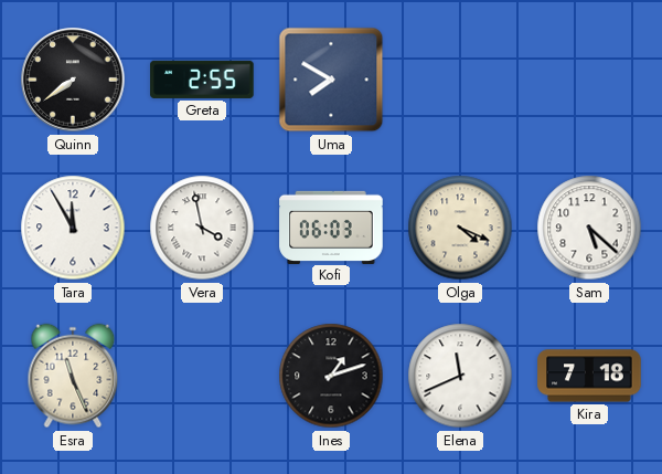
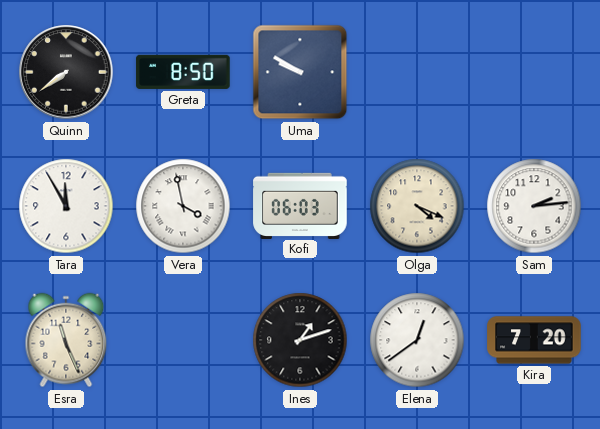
Greta: 2:55 -> 8:50
Uma: 7:50 -> 9:50
Sam: 5:22 -> 2:14
Elena: 11:41 -> 12:39
Kira: 7:18 -> 7:20
